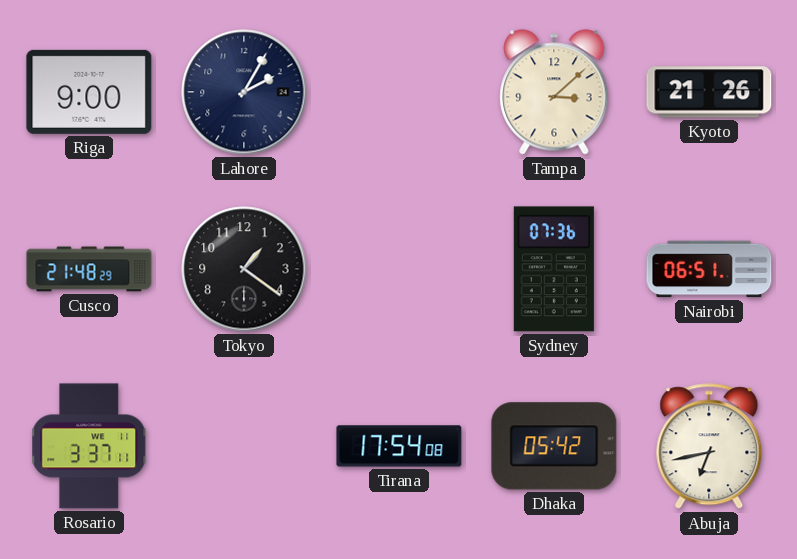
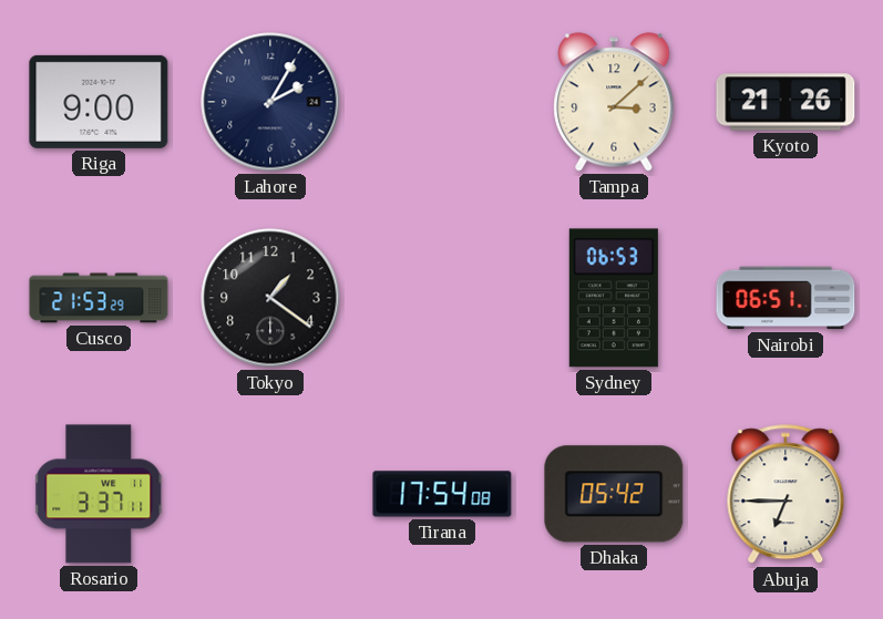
Cusco: 21:48 -> 21:53
Sydney: 07:36 -> 06:53
Abuja: 6:43 -> 6:45
